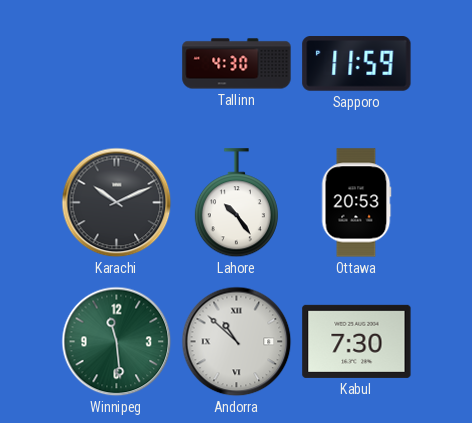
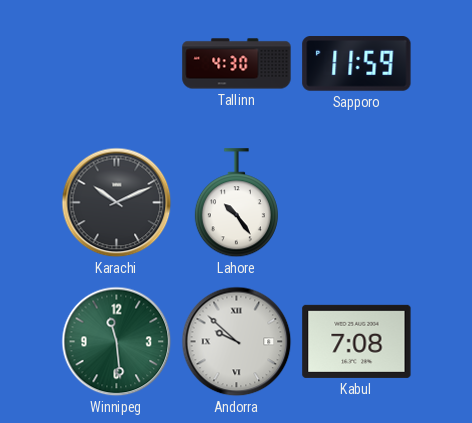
Ottawa: 20:53 -> none
Andorra: 10:52 -> 9:52
Kabul: 7:30 -> 7:08
